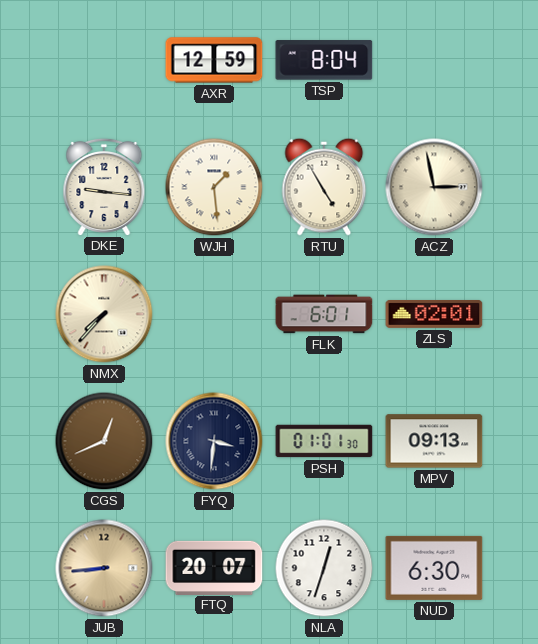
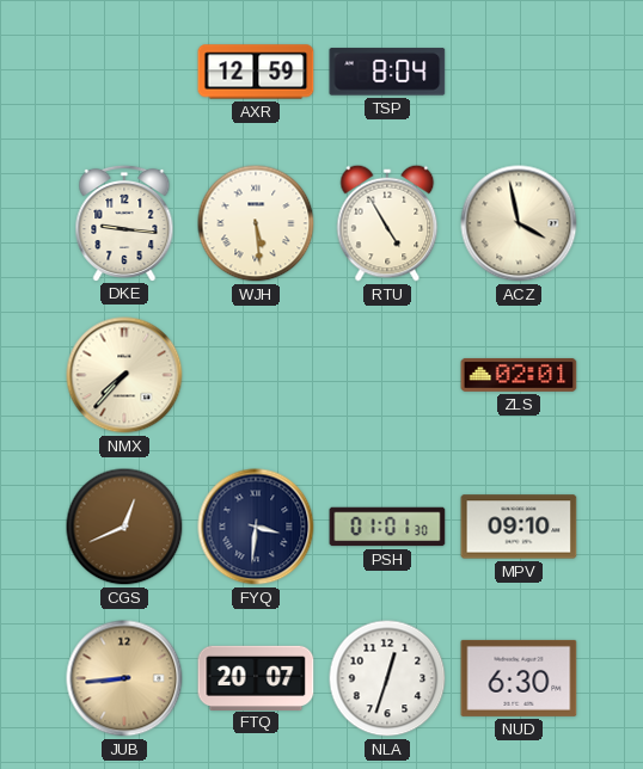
WJH: 1:29 -> 5:29
ACZ: 2:58 -> 3:58
FLK: 6:01 -> none
MPV: 09:13 -> 09:10
